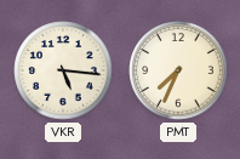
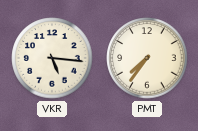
PMT: 7:34 -> 7:36
